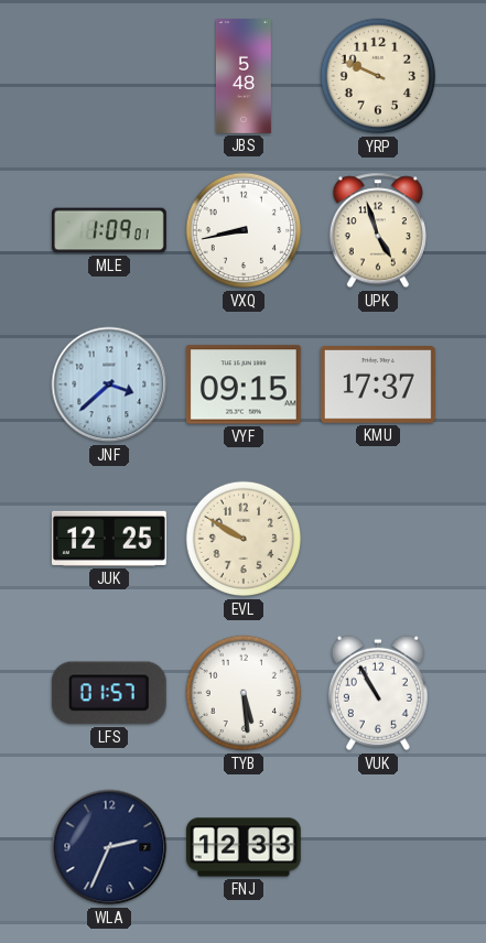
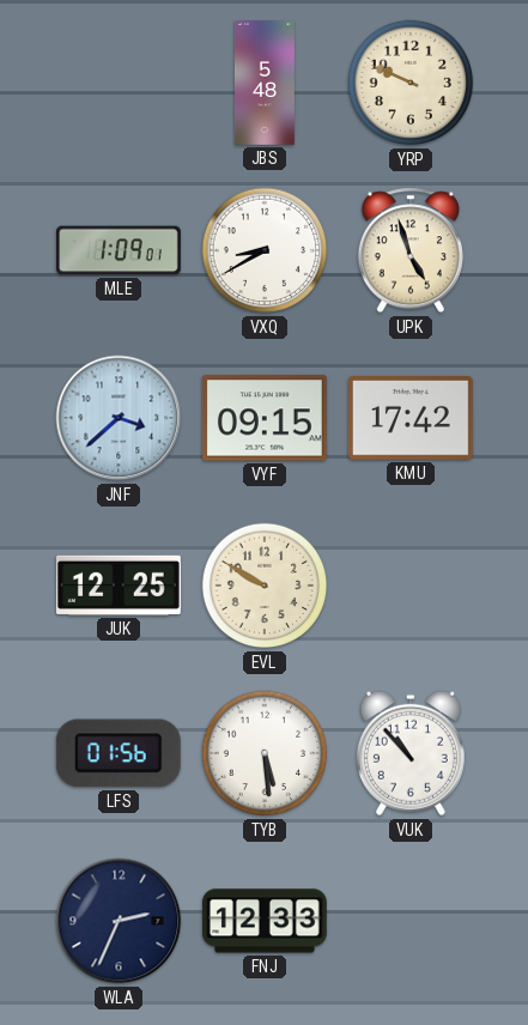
VXQ: 8:43 -> 8:40
KMU: 17:37 -> 17:42
LFS: 01:57 -> 01:56
VUK: 10:55 -> 10:53
